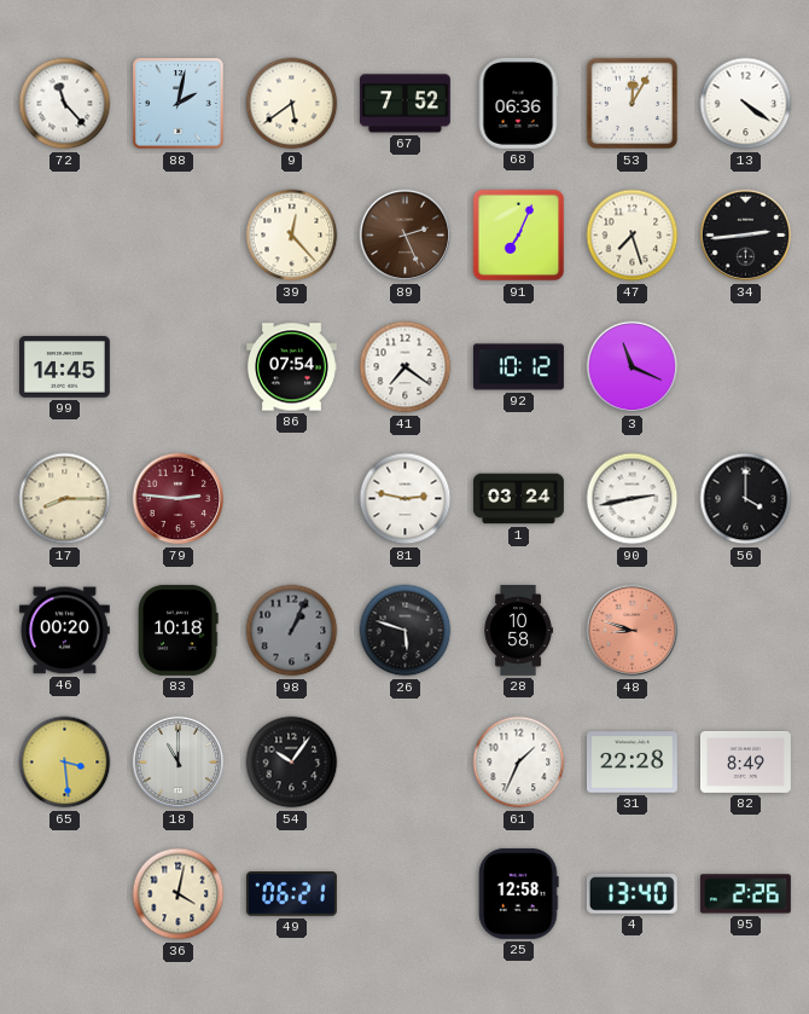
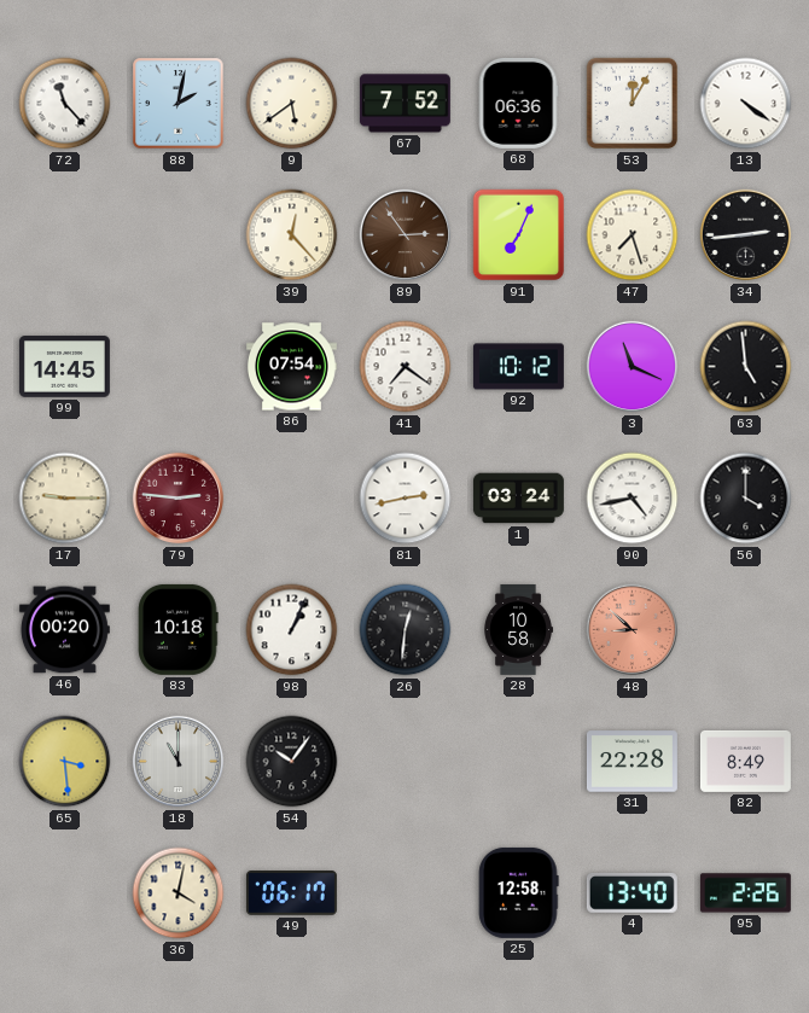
89: 2:26 -> 2:54
63: none -> 4:59
17: 8:15 -> 9:15
81: 2:47 -> 2:43
90: 2:43 -> 4:43
98 dial: grey -> white
26: 5:48 -> 12:31
48: 8:48 -> 8:52
61: 1:34 -> none
49: 06:21 -> 06:17
